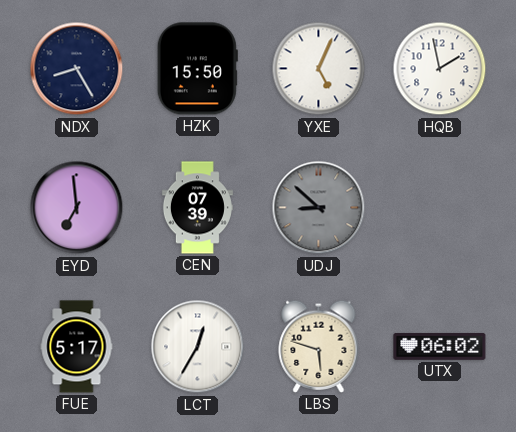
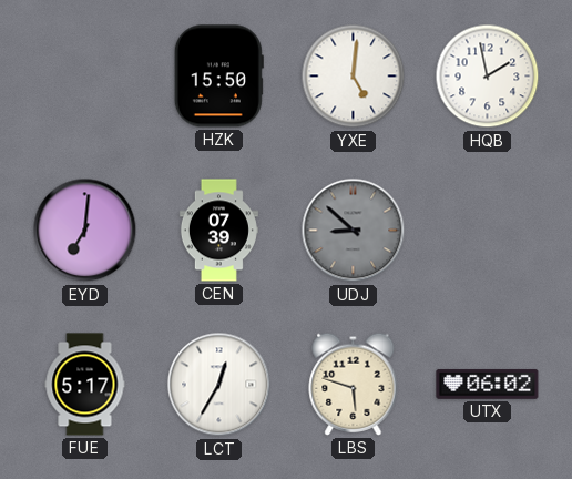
NDX: 8:25 -> none
YXE: 5:04 -> 5:01
EYD: 6:59 -> 7:01
